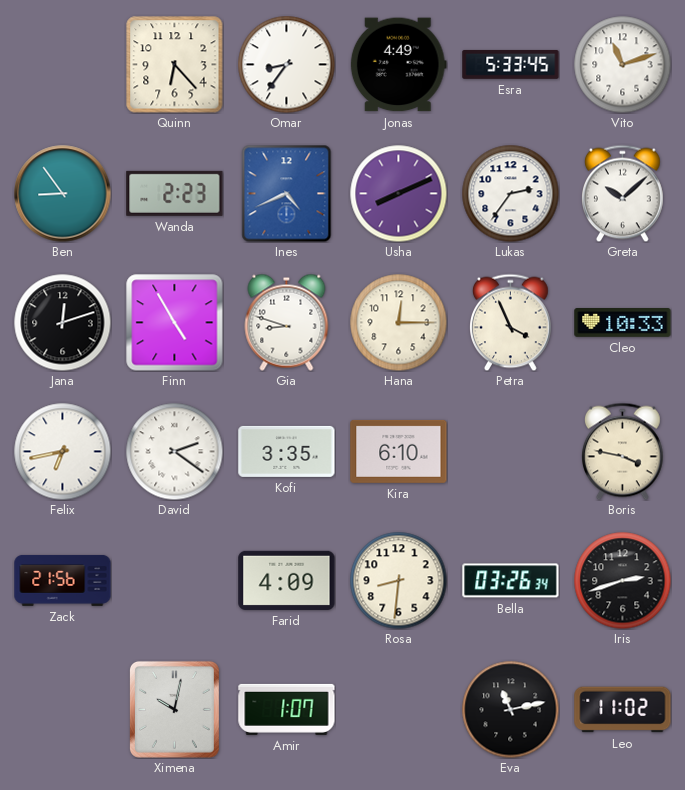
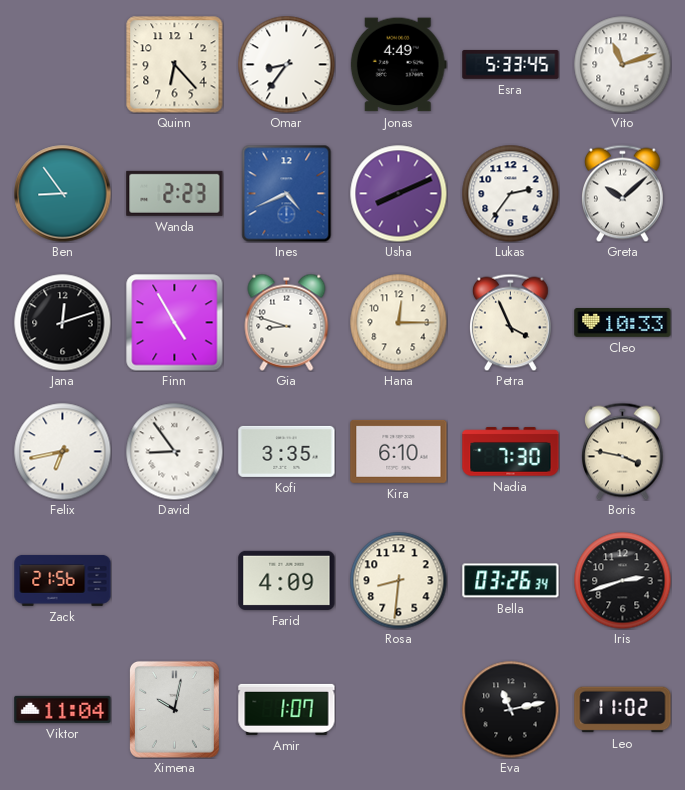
David: 2:21 -> 8:54
Nadia: none -> 7:30
Viktor: none -> 11:04
